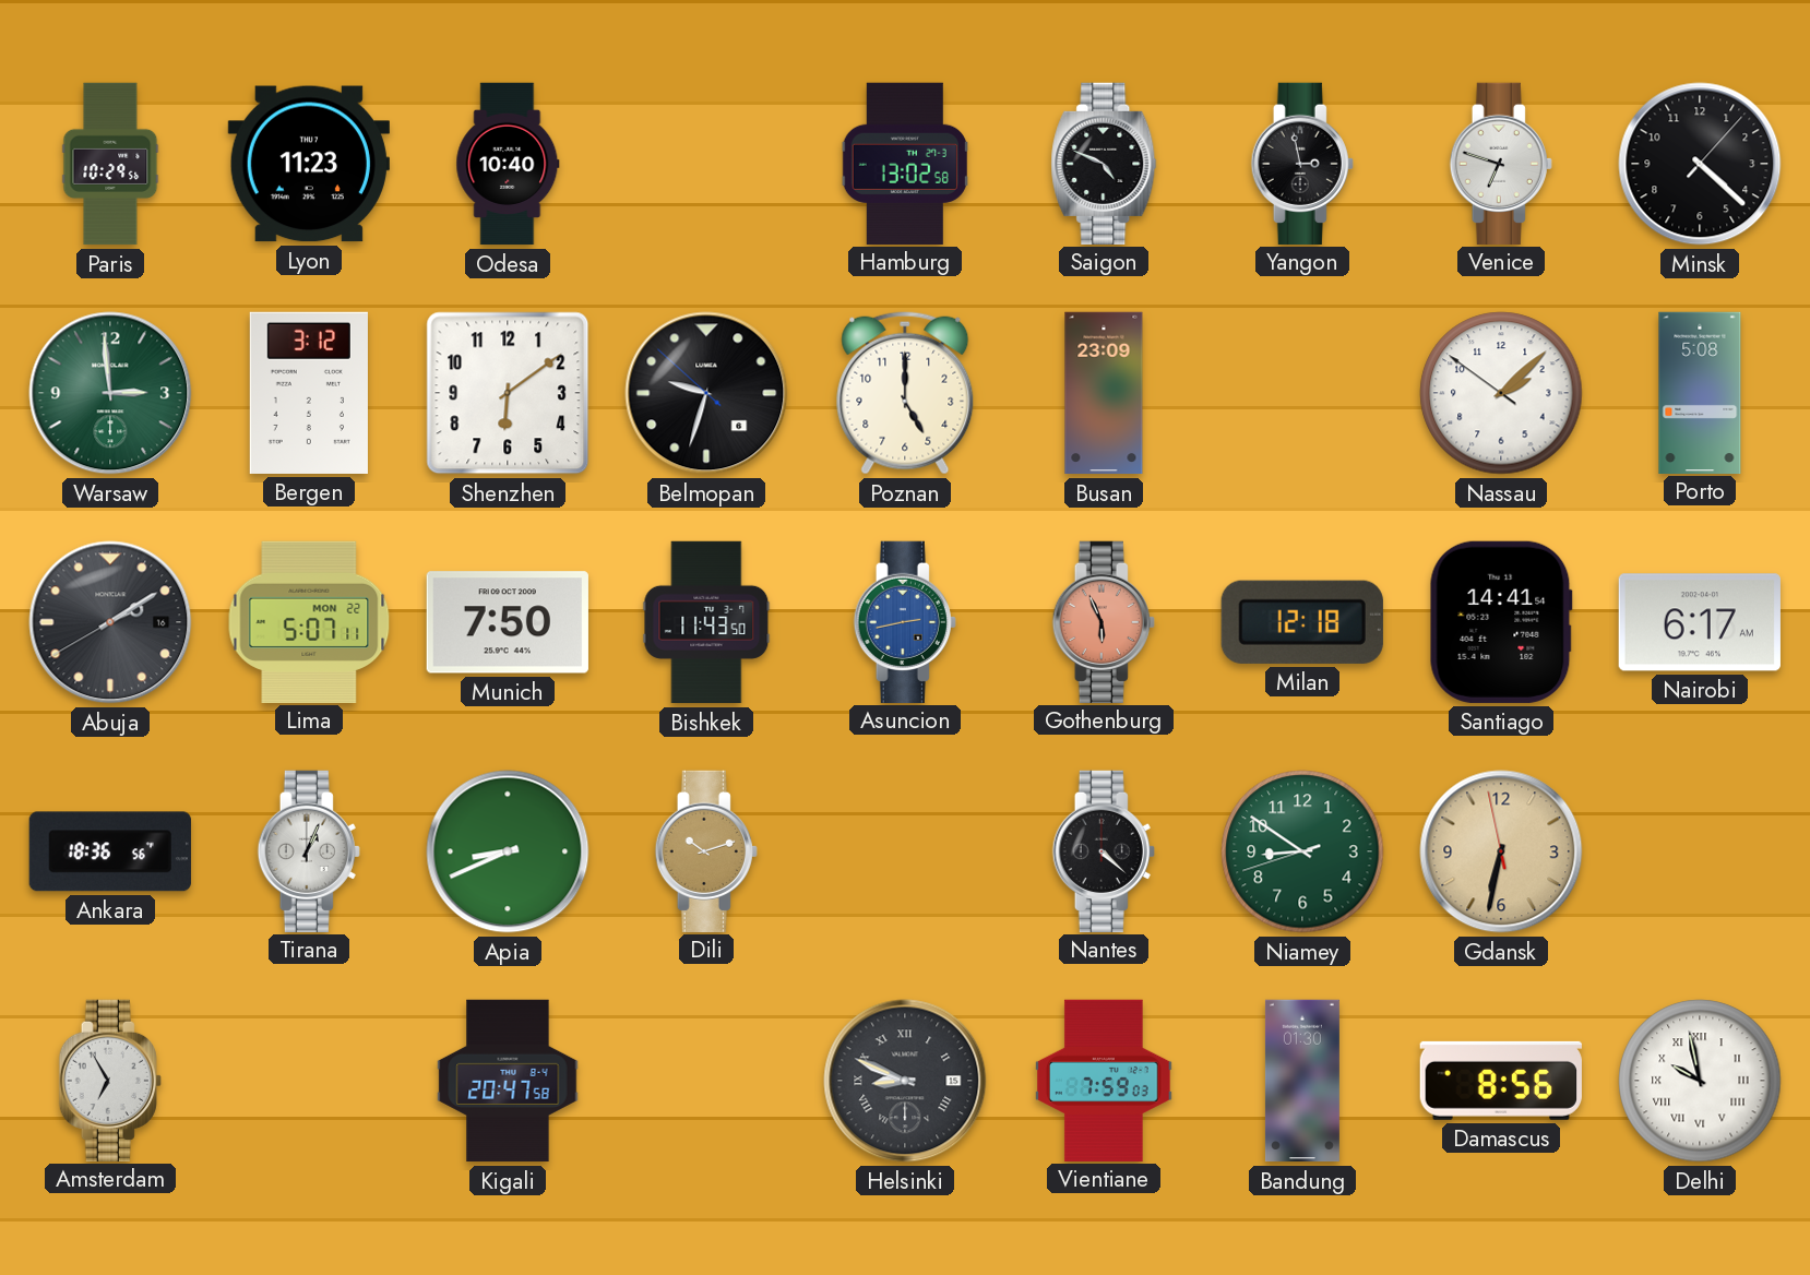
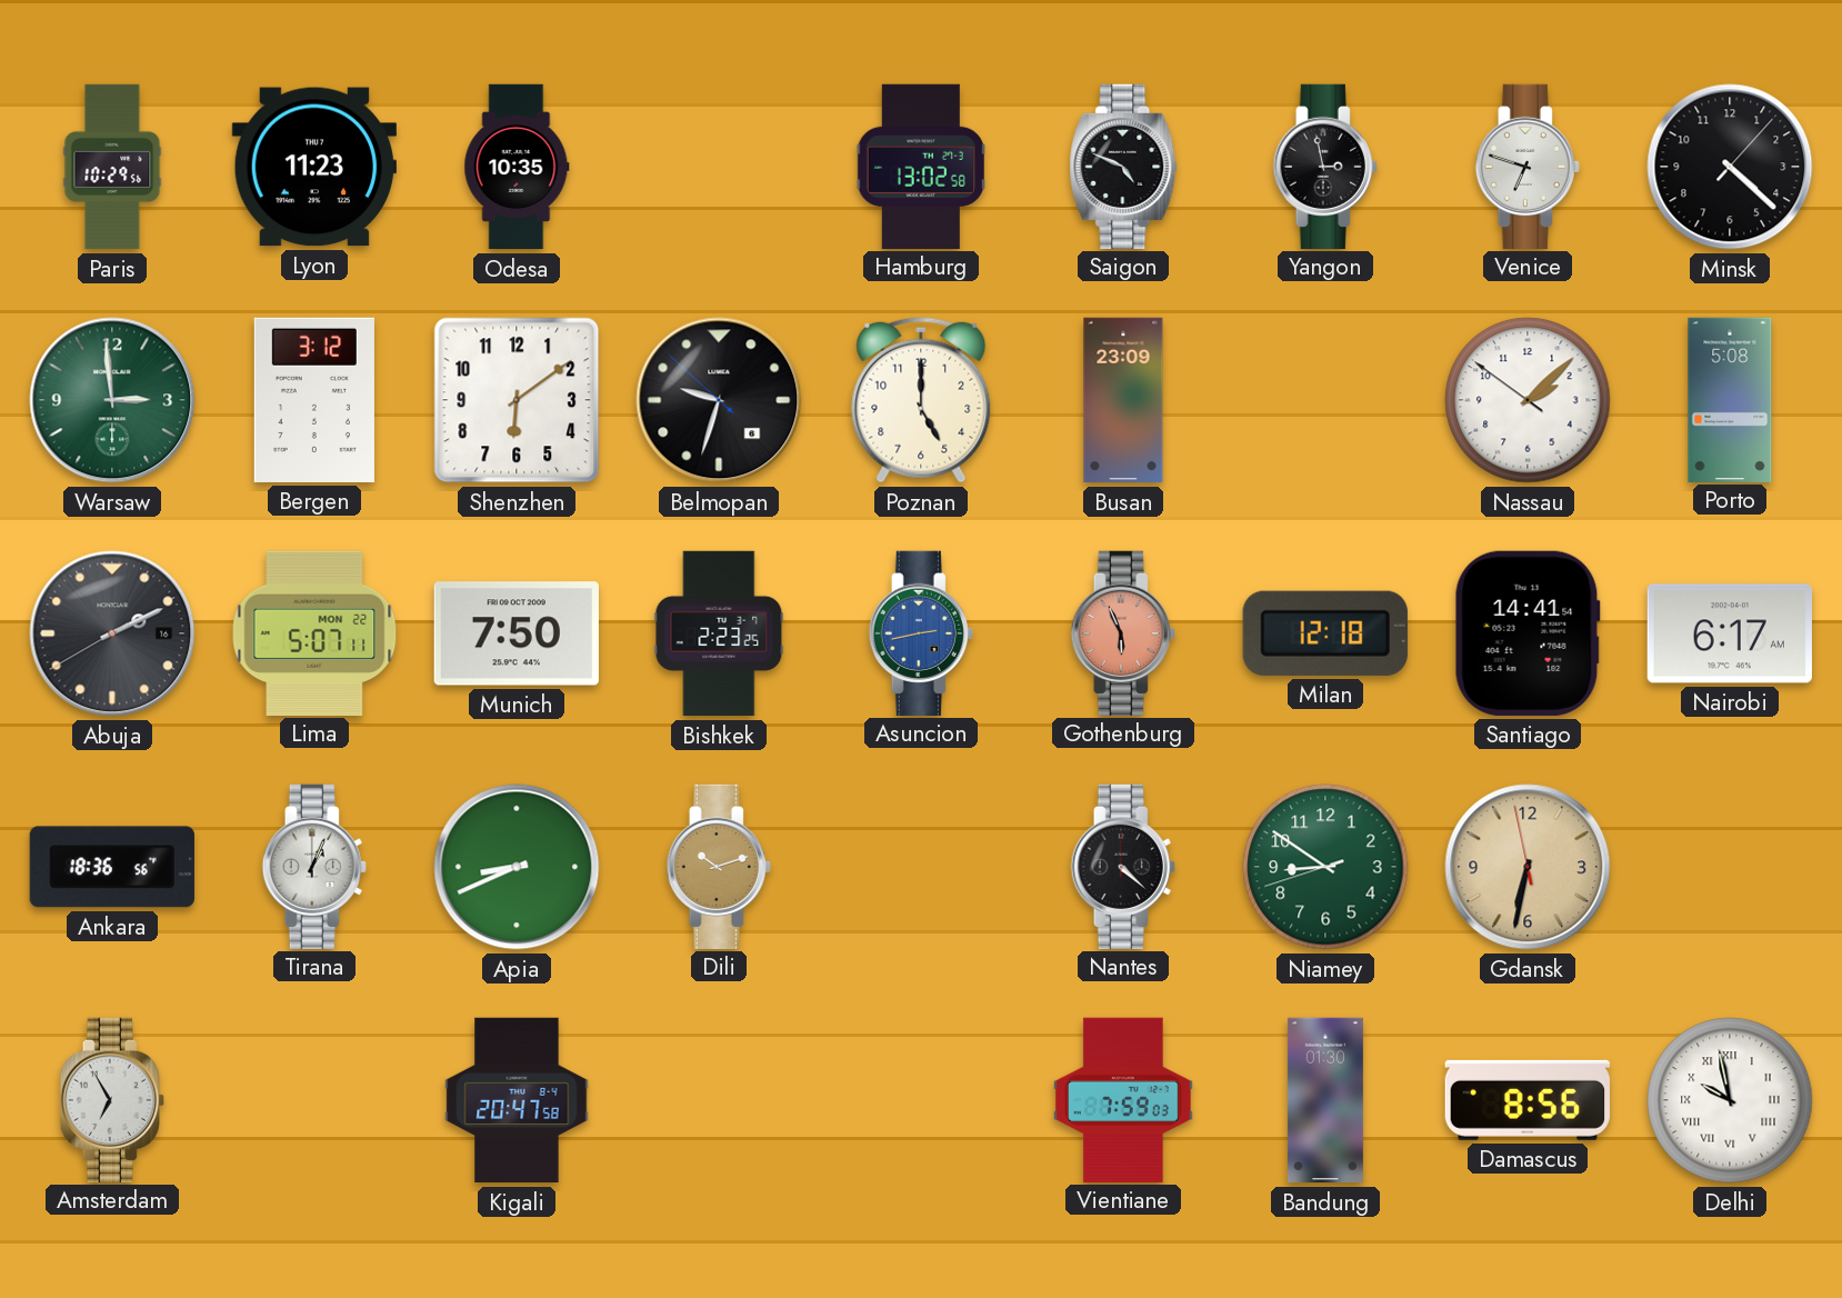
Odesa: 10:40 -> 10:35
Abuja: 2:09 -> 2:10
Bishkek: 11:43 -> 2:23
Helsinki: 8:49 -> none
